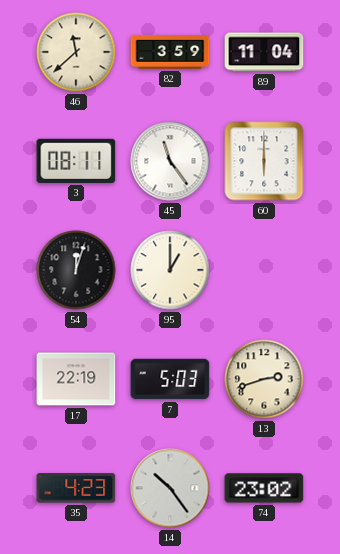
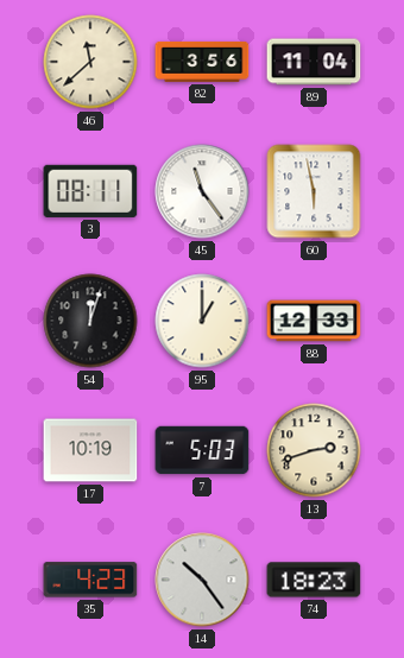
82: 3:59 -> 3:56
60: 6:00 -> 5:58
88: none -> 12:33
17: 22:19 -> 10:19
74: 23:02 -> 18:23
